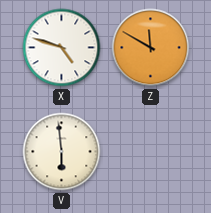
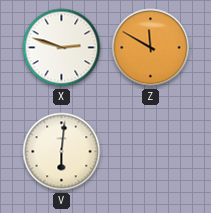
X: 4:48 -> 2:48
V: 5:59 -> 6:01
